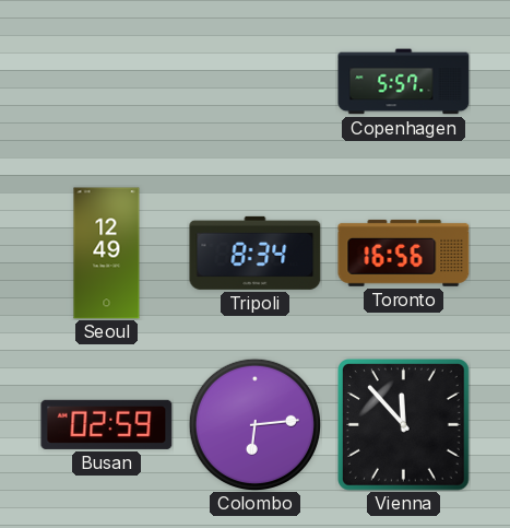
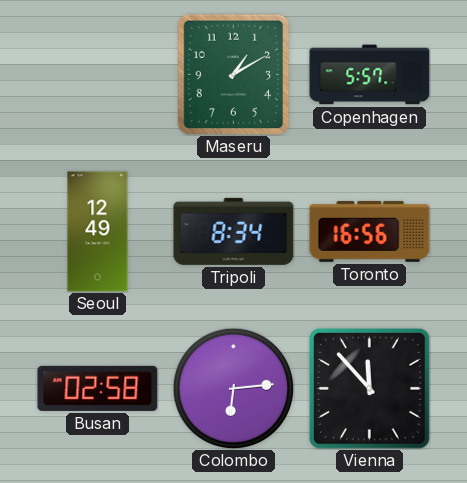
Maseru: none -> 1:10
Busan: 02:59 -> 02:58
